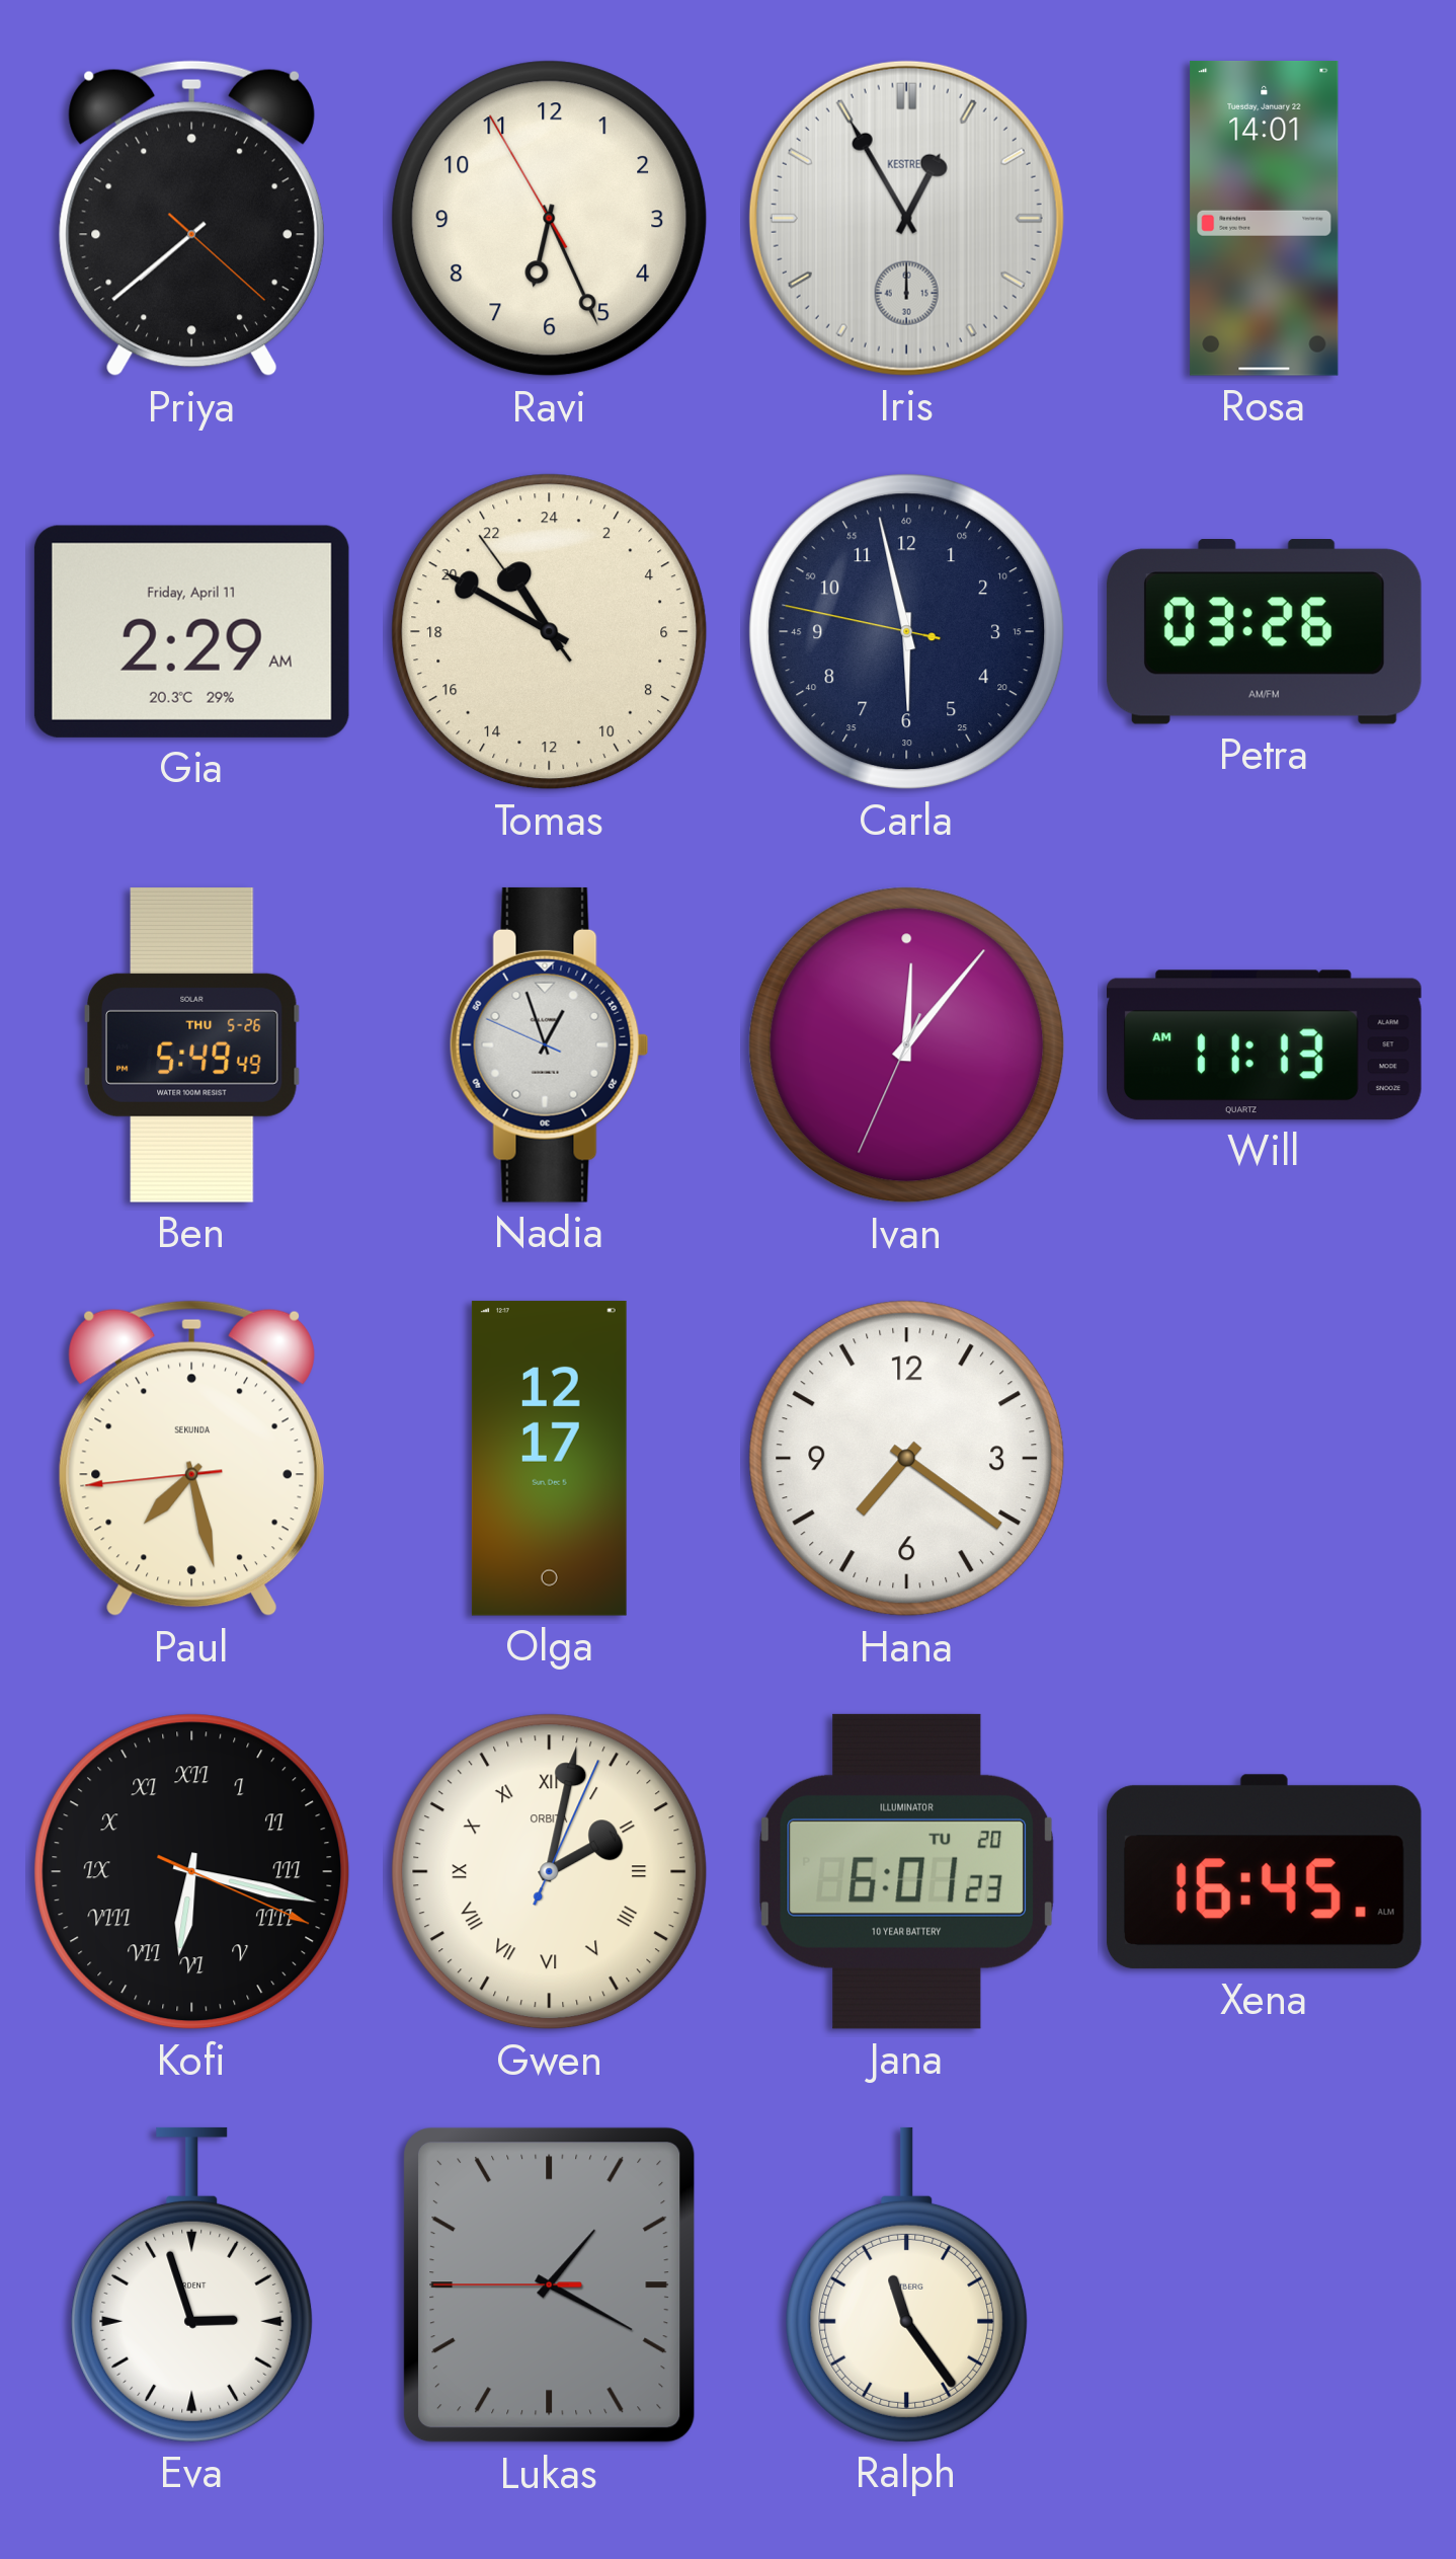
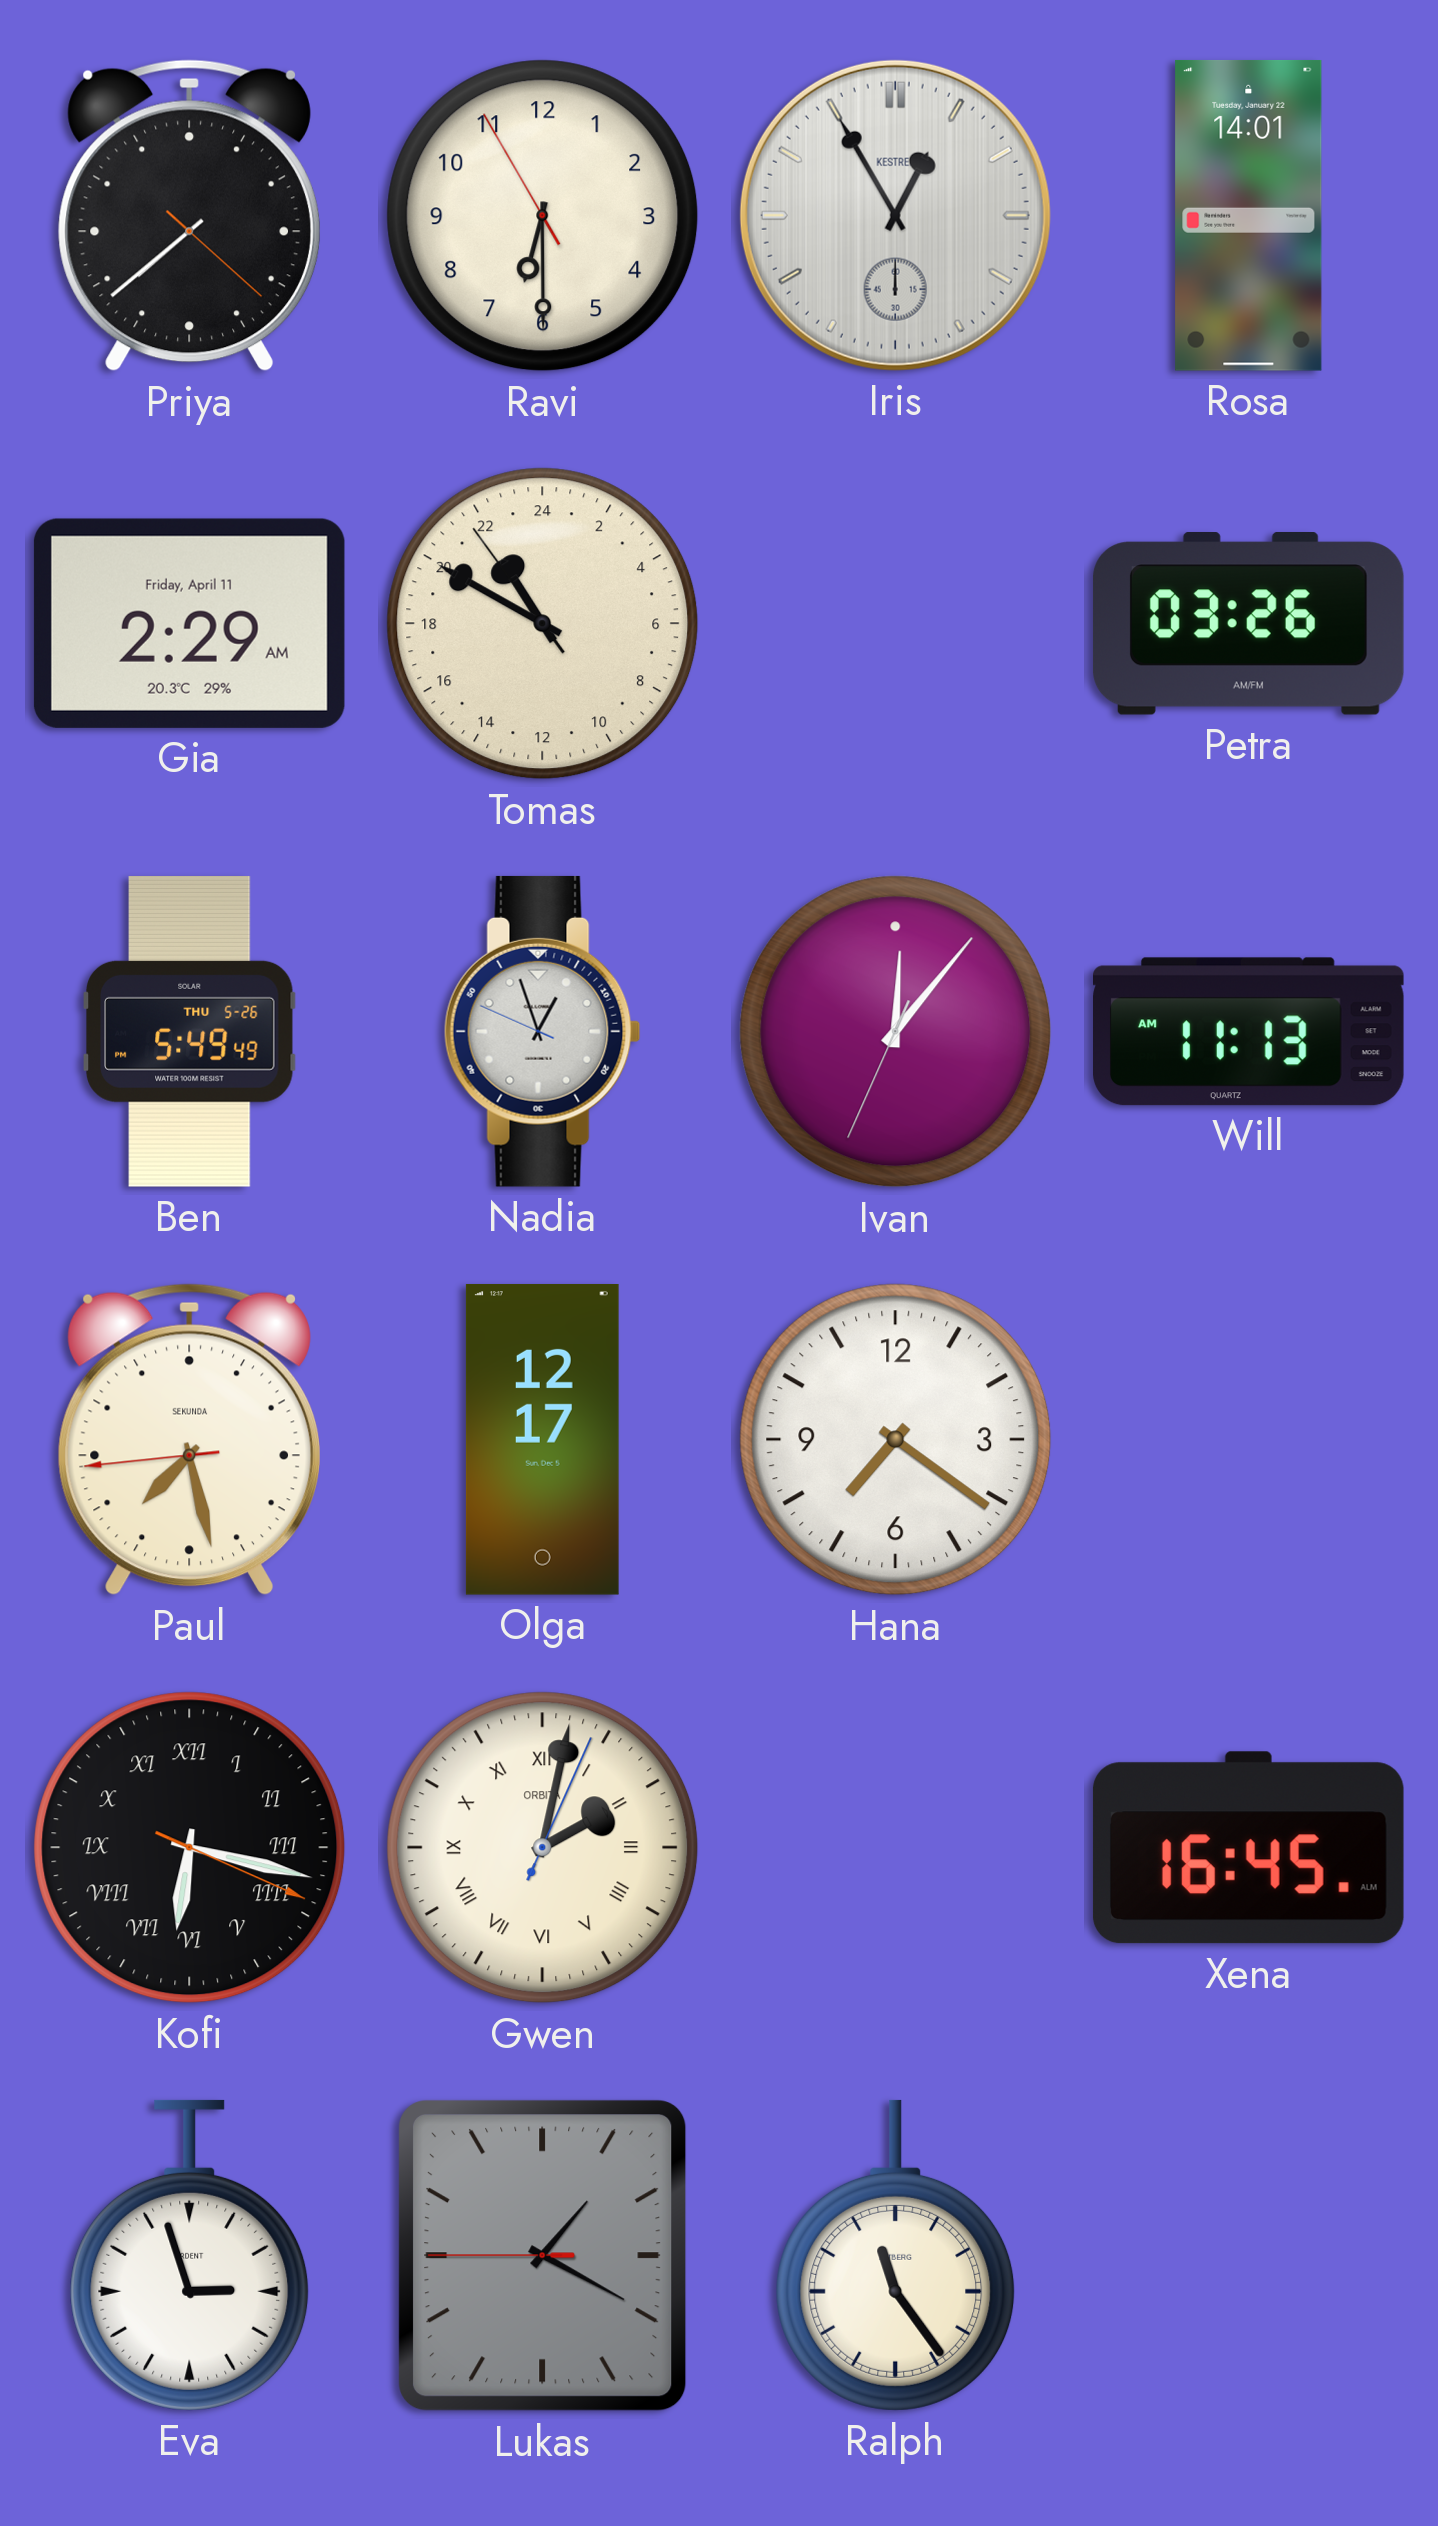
Ravi: 6:25 -> 6:29
Carla: 5:57 -> none
Jana: 6:01 -> none
